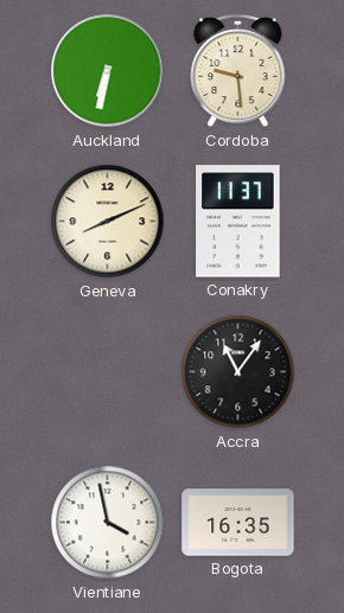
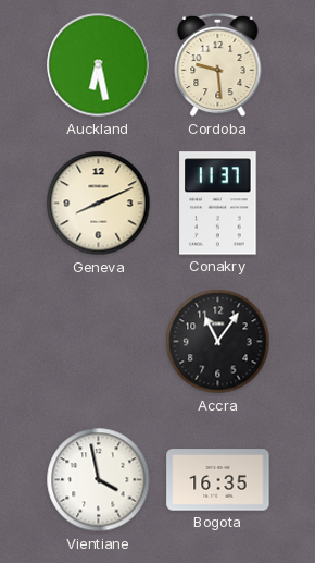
Auckland: 6:32 -> 6:28
